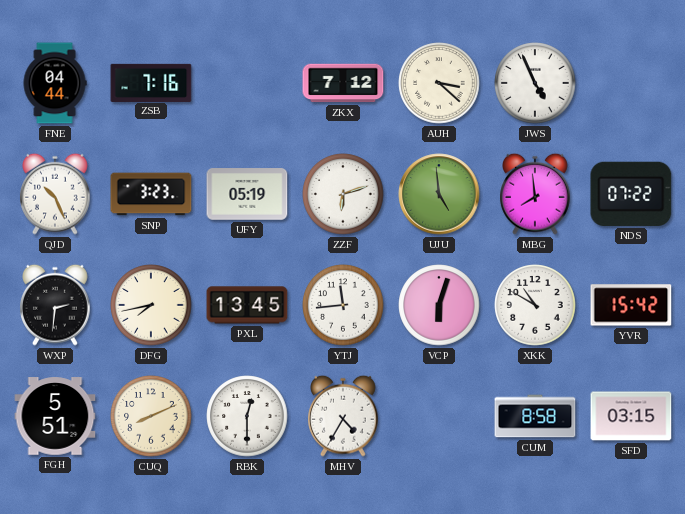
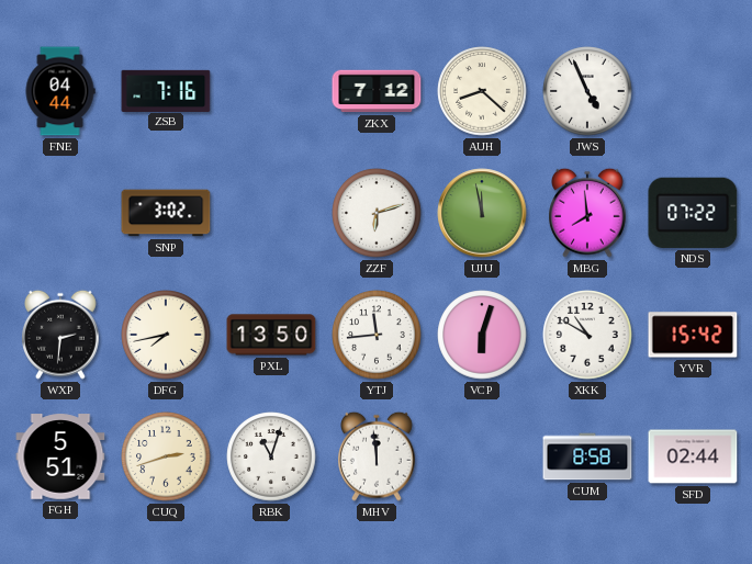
AUH: 3:22 -> 8:22
QJD: 10:26 -> none
SNP: 3:23 -> 3:02
UFY: 05:19 -> none
UJU: 4:59 -> 11:58
PXL: 13:45 -> 13:50
CUQ: 8:11 -> 2:42
RBK: 12:30 -> 11:03
MHV: 4:35 -> 11:59
SFD: 03:15 -> 02:44
